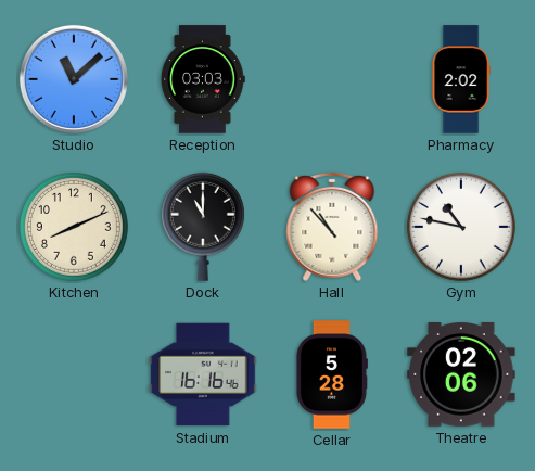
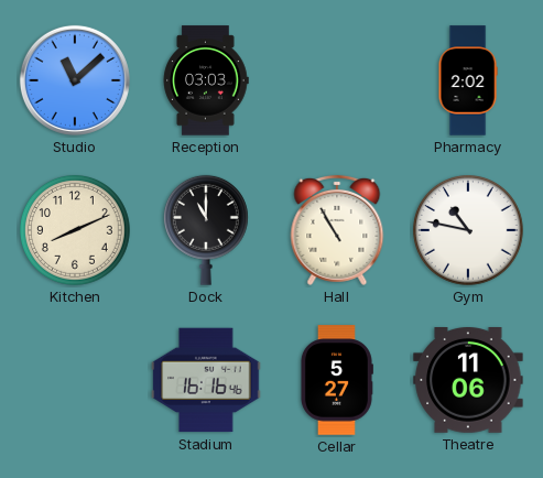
Hall: 10:53 -> 10:55
Cellar: 5:28 -> 5:27
Theatre: 02:06 -> 11:06
